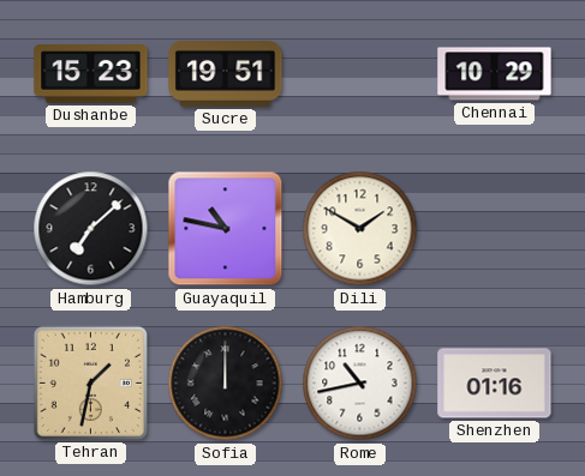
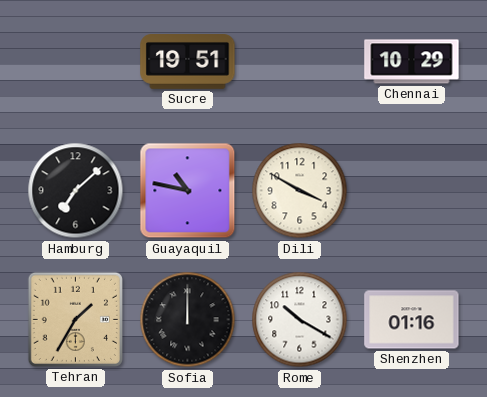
Dushanbe: 15:23 -> none
Dili: 1:50 -> 3:50
Tehran: 1:32 -> 1:35
Rome: 10:43 -> 10:20
